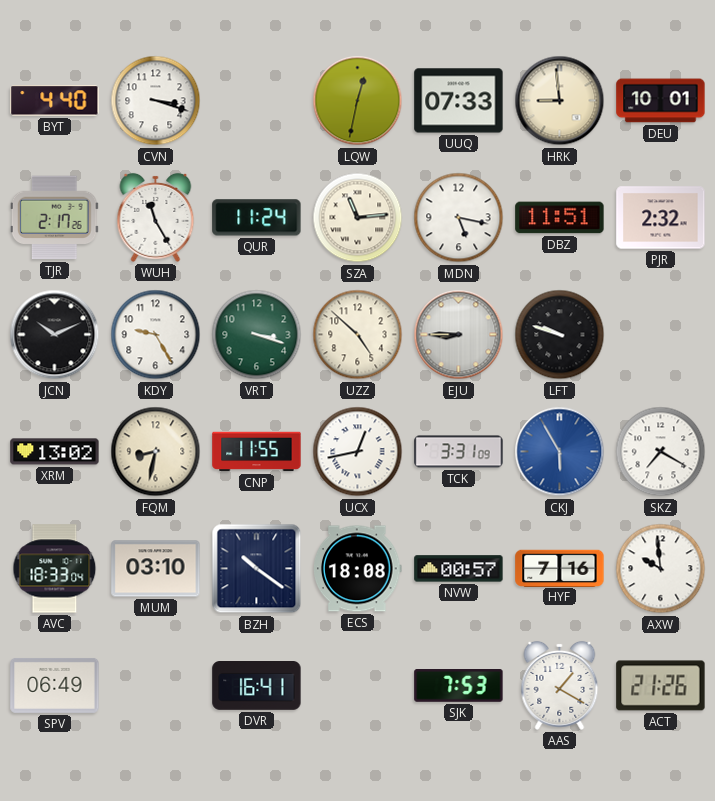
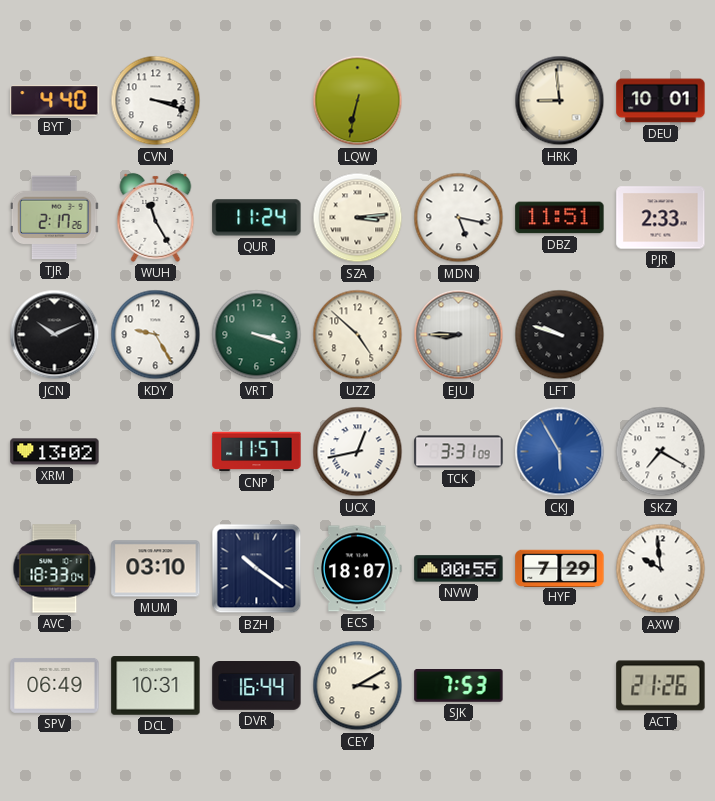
LQW: 12:32 -> 6:32
UUQ: 07:33 -> none
SZA: 11:14 -> 3:14
PJR: 2:32 -> 2:33
FQM: 8:32 -> none
CNP: 11:55 -> 11:57
ECS: 18:08 -> 18:07
NVW: 00:57 -> 00:55
HYF: 7:16 -> 7:29
DCL: none -> 10:31
DVR: 16:41 -> 16:44
CEY: none -> 3:10
AAS: 1:20 -> none
